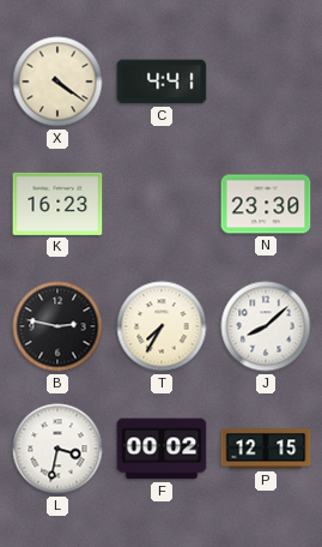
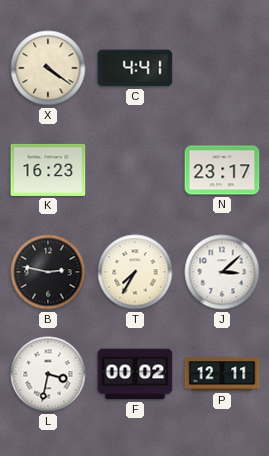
N: 23:30 -> 23:17
J: 8:08 -> 3:08
P: 12:15 -> 12:11
